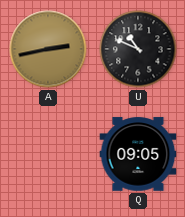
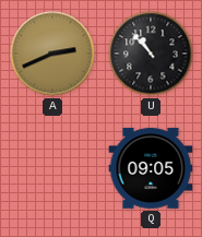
A: 2:43 -> 2:41
U: 10:49 -> 10:53
